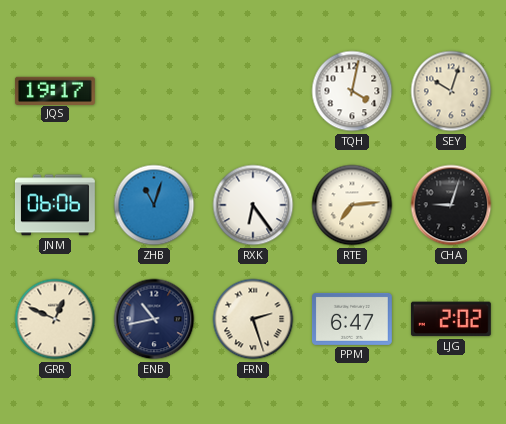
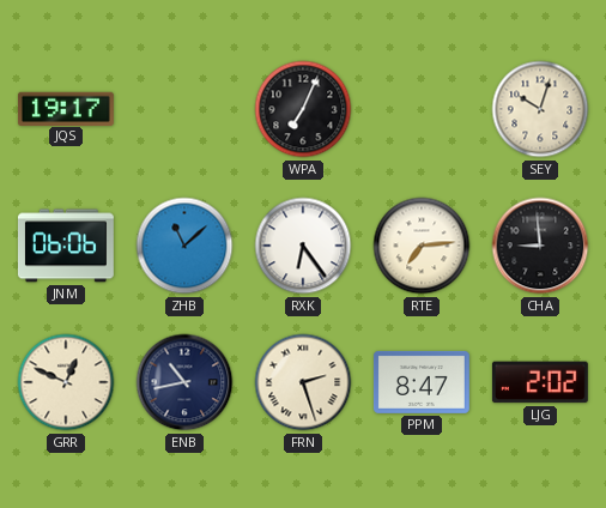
WPA: none -> 7:04
TQH: 4:02 -> none
ZHB: 11:03 -> 11:08
CHA: 9:03 -> 8:59
PPM: 6:47 -> 8:47
